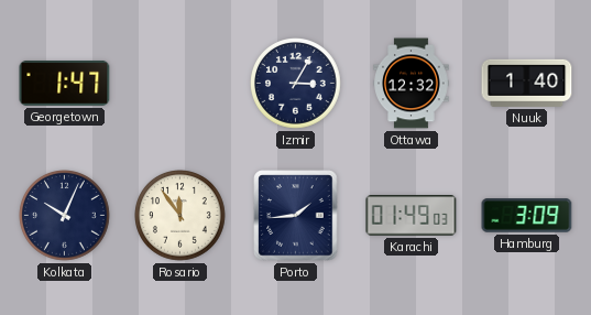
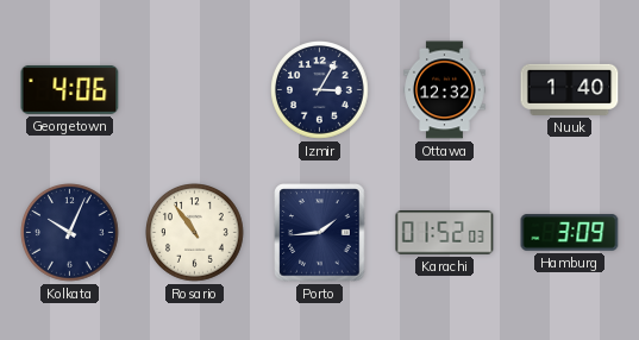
Georgetown: 1:47 -> 4:06
Rosario: 11:54 -> 10:54
Karachi: 01:49 -> 01:52
